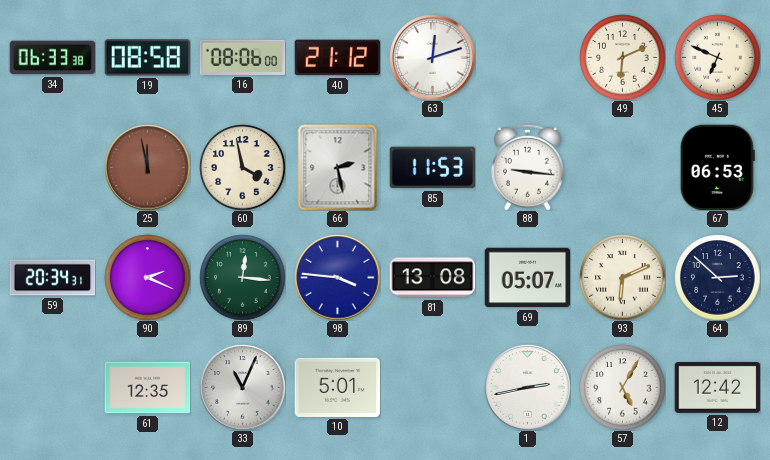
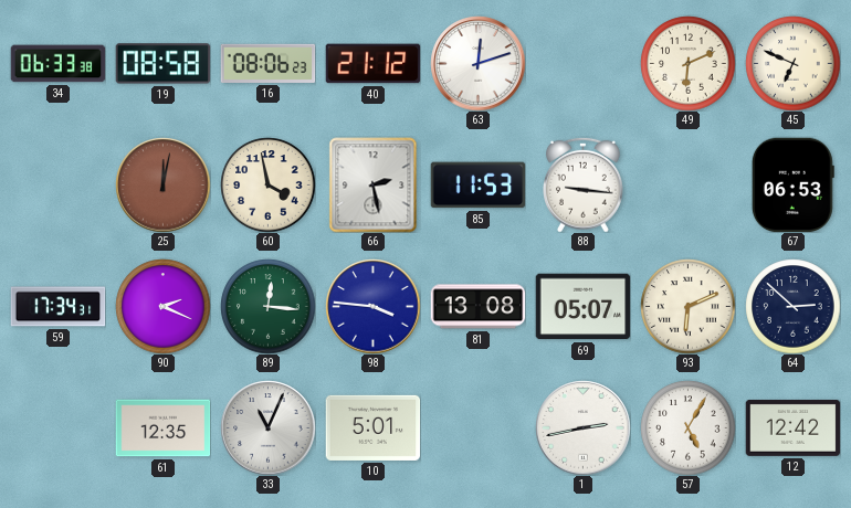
16: 08:06:00 -> 08:06:23
25: 11:58 -> 12:02
59: 20:34 -> 17:34
